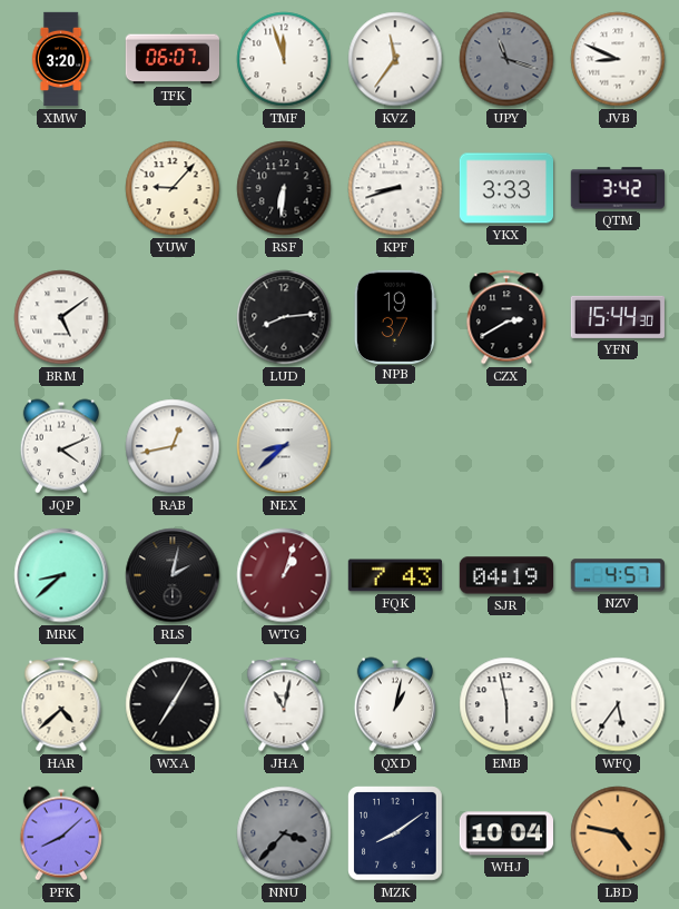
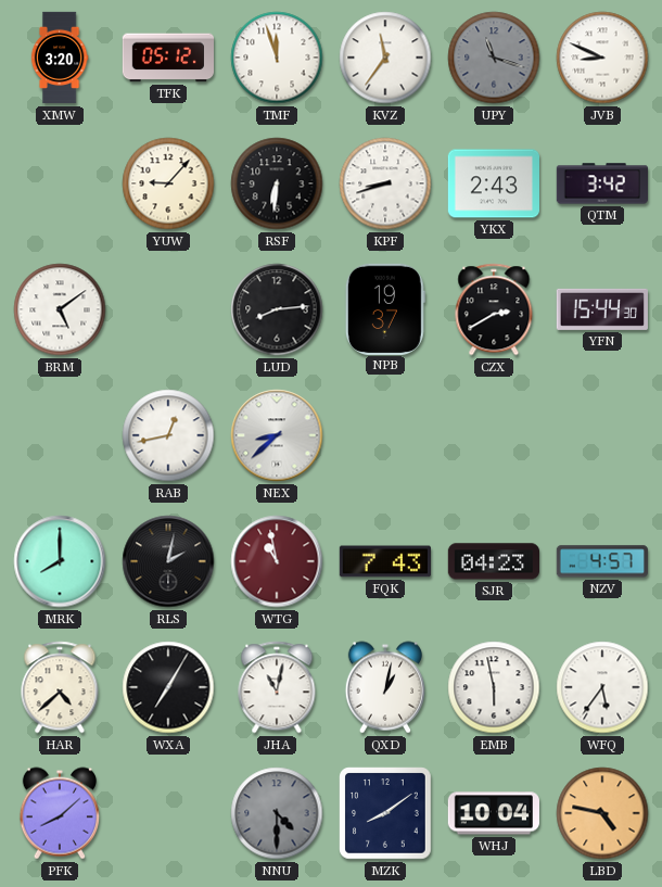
TFK: 06:07 -> 05:12
YKX: 3:33 -> 2:43
JQP: 4:11 -> none
MRK: 8:38 -> 8:00
WTG: 1:03 -> 10:58
SJR: 04:19 -> 04:23
NNU: 3:37 -> 4:30
